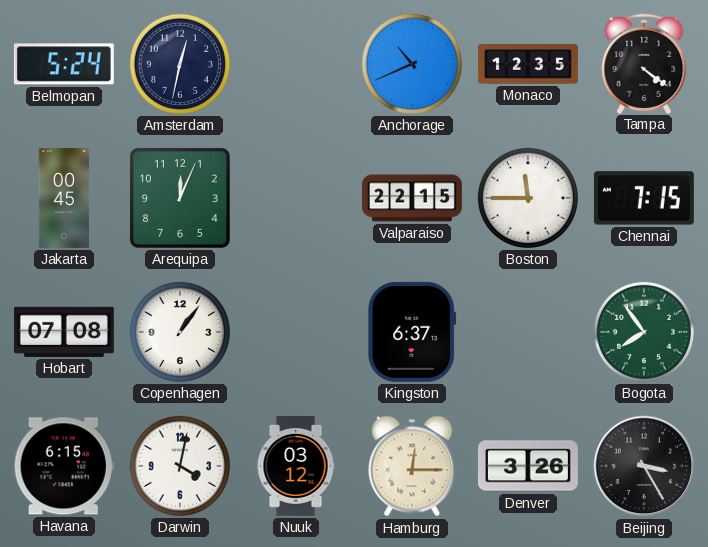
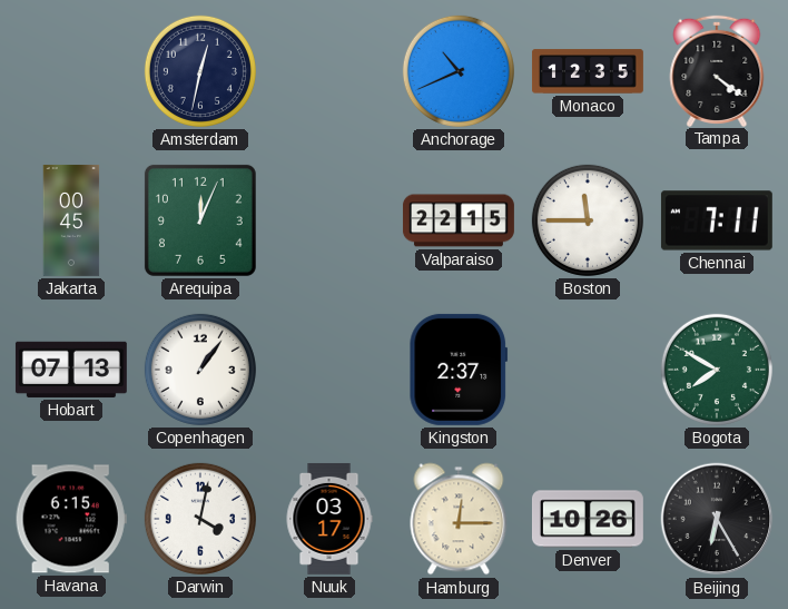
Belmopan: 5:24 -> none
Chennai: 7:15 -> 7:11
Hobart: 07:08 -> 07:13
Kingston: 6:37 -> 2:37
Bogota: 7:54 -> 7:50
Nuuk: 03:12 -> 03:17
Denver: 3:26 -> 10:26
Beijing: 3:25 -> 6:25
